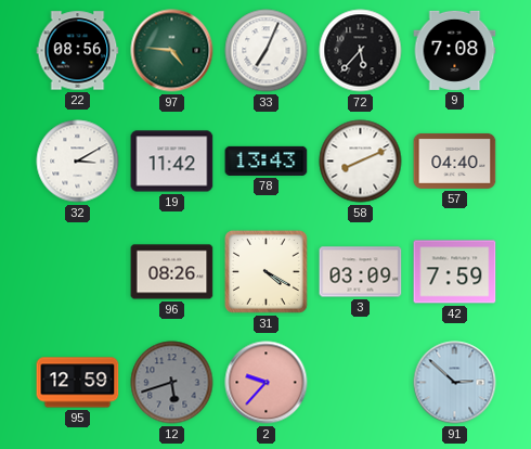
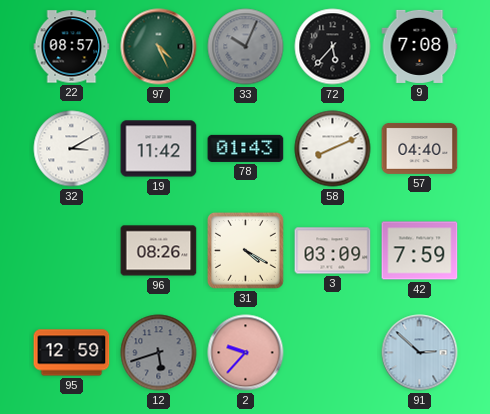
22: 08:56 -> 08:57
97: 4:46 -> 4:26
33: 7:04 -> 10:04
33 dial: white -> grey
78: 13:43 -> 01:43
